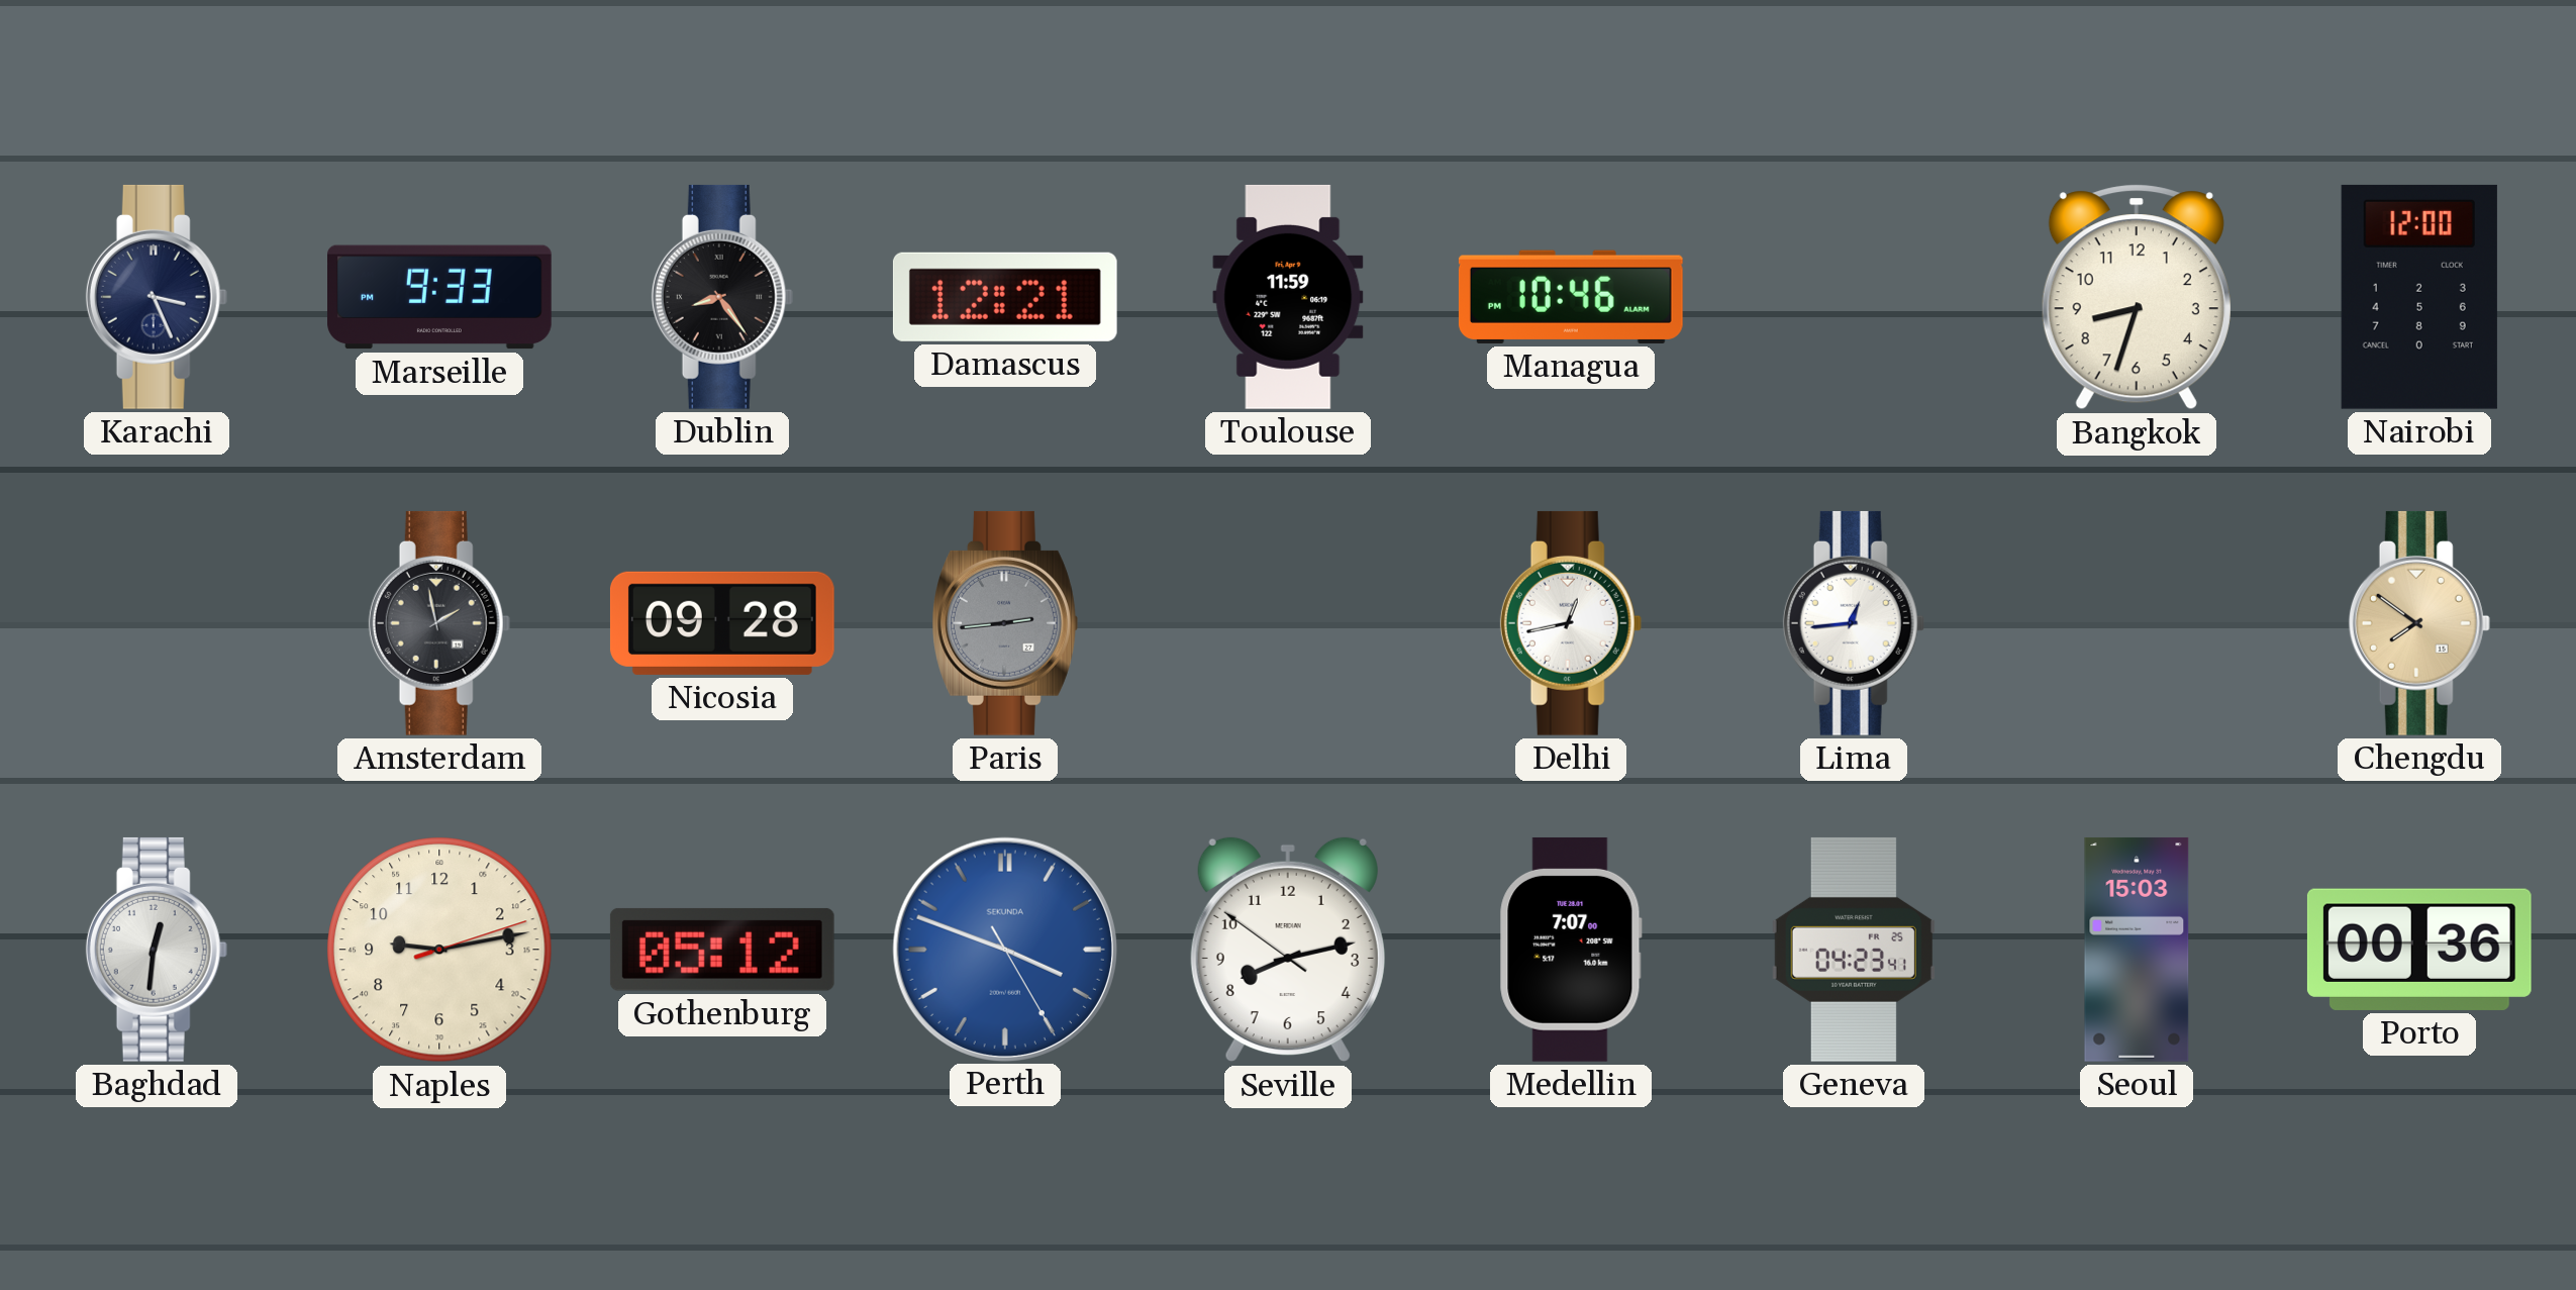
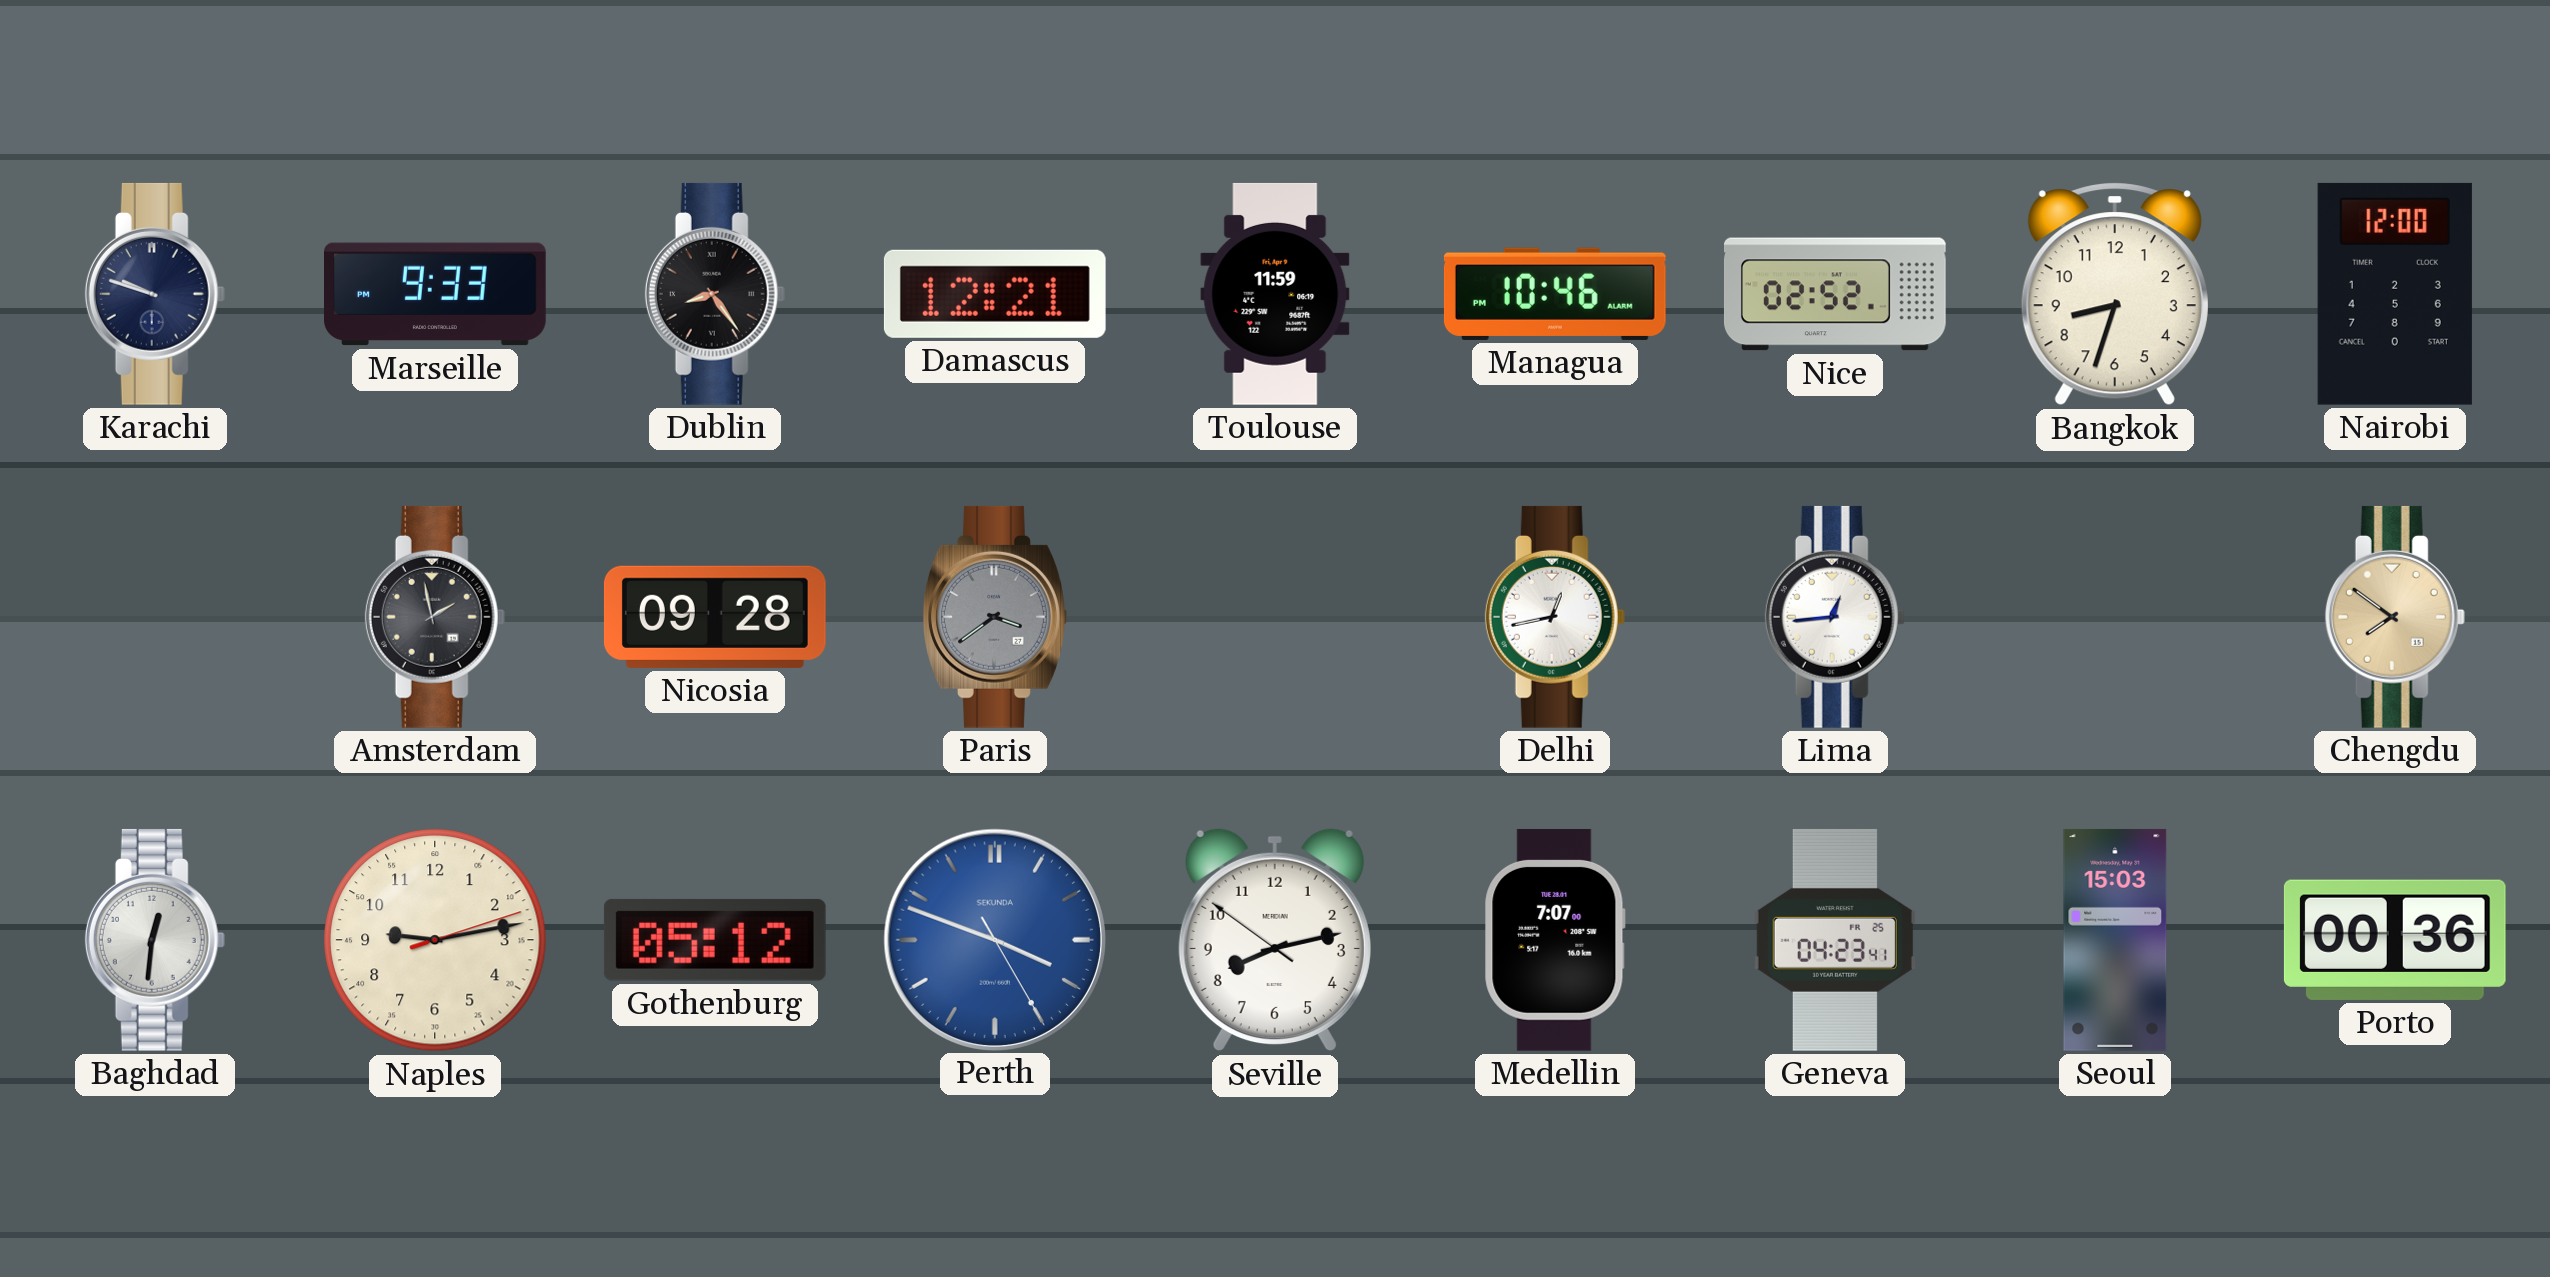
Karachi: 3:26 -> 9:48
Nice: none -> 02:52
Paris: 2:44 -> 3:39
